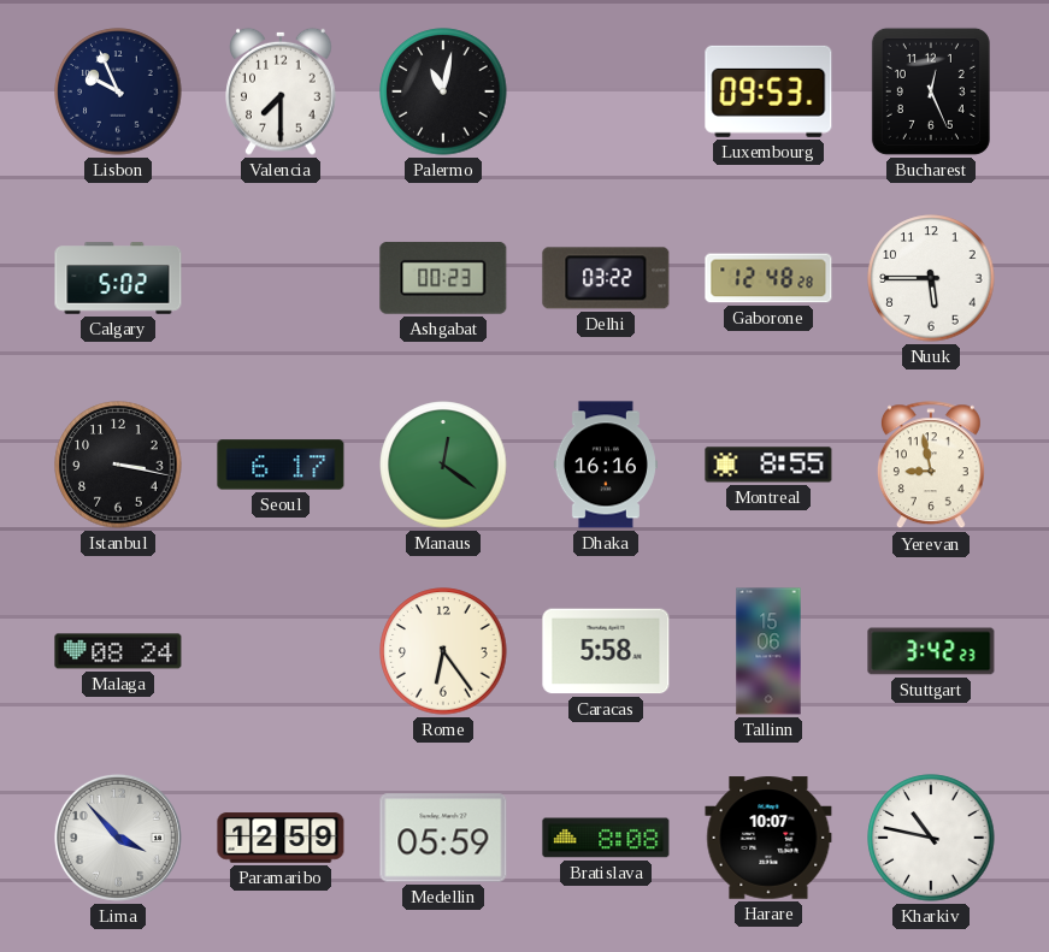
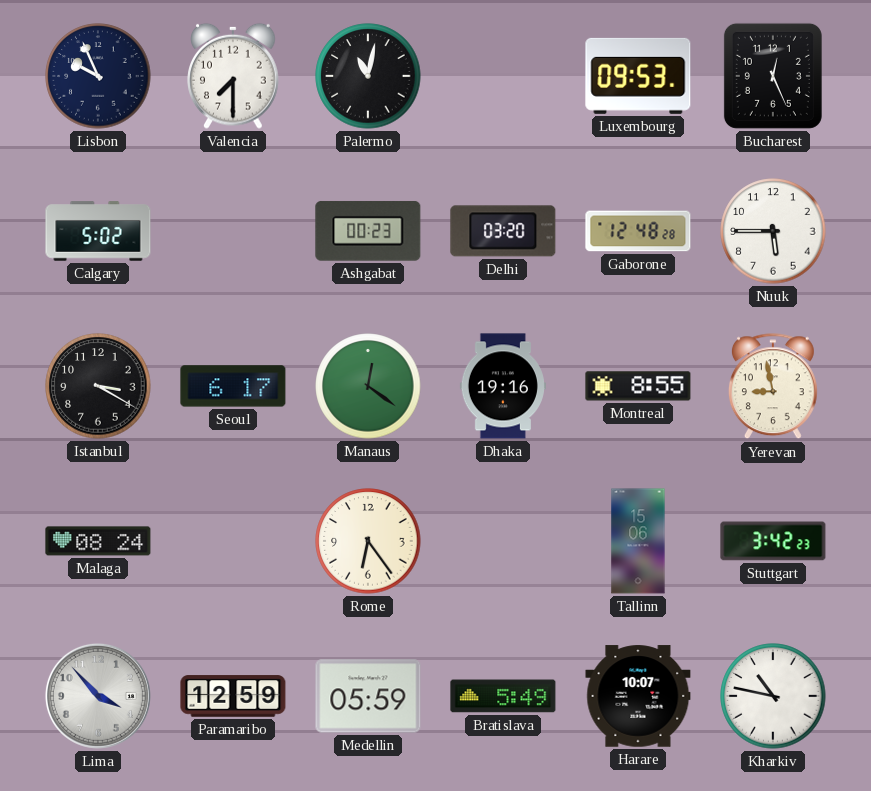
Delhi: 03:22 -> 03:20
Istanbul: 3:17 -> 3:20
Dhaka: 16:16 -> 19:16
Caracas: 5:58 -> none
Bratislava: 8:08 -> 5:49
